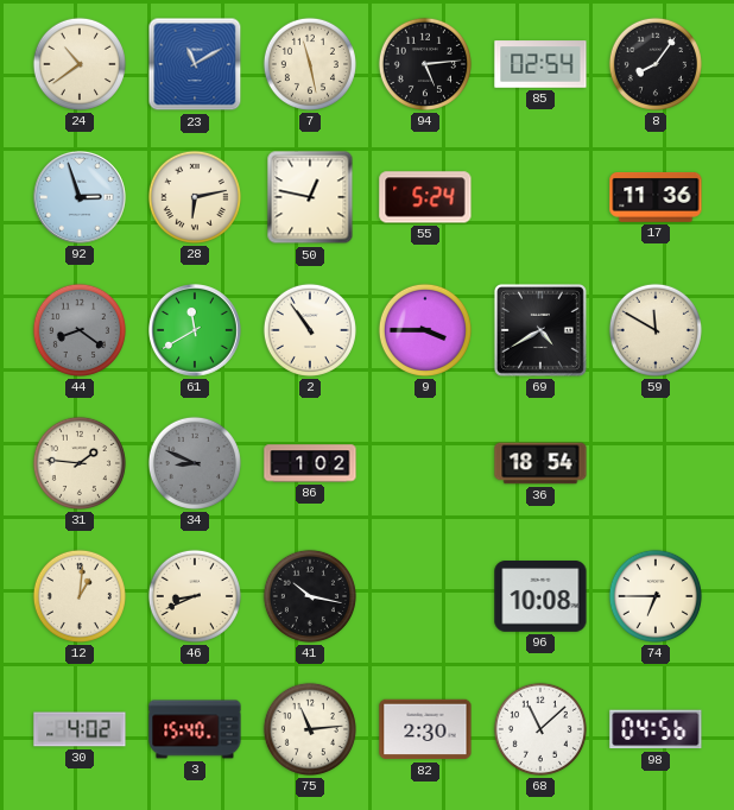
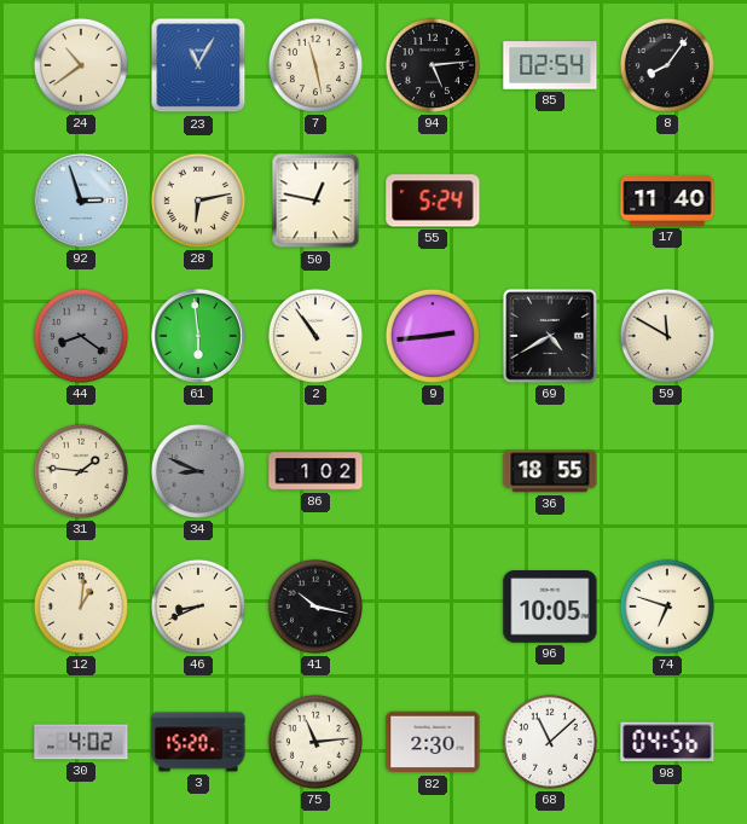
23: 11:10 -> 11:05
17: 11:36 -> 11:40
61: 11:40 -> 5:59
9: 3:45 -> 2:44
36: 18:54 -> 18:55
96: 10:08 -> 10:05
74: 6:45 -> 6:48
3: 15:40 -> 15:20
